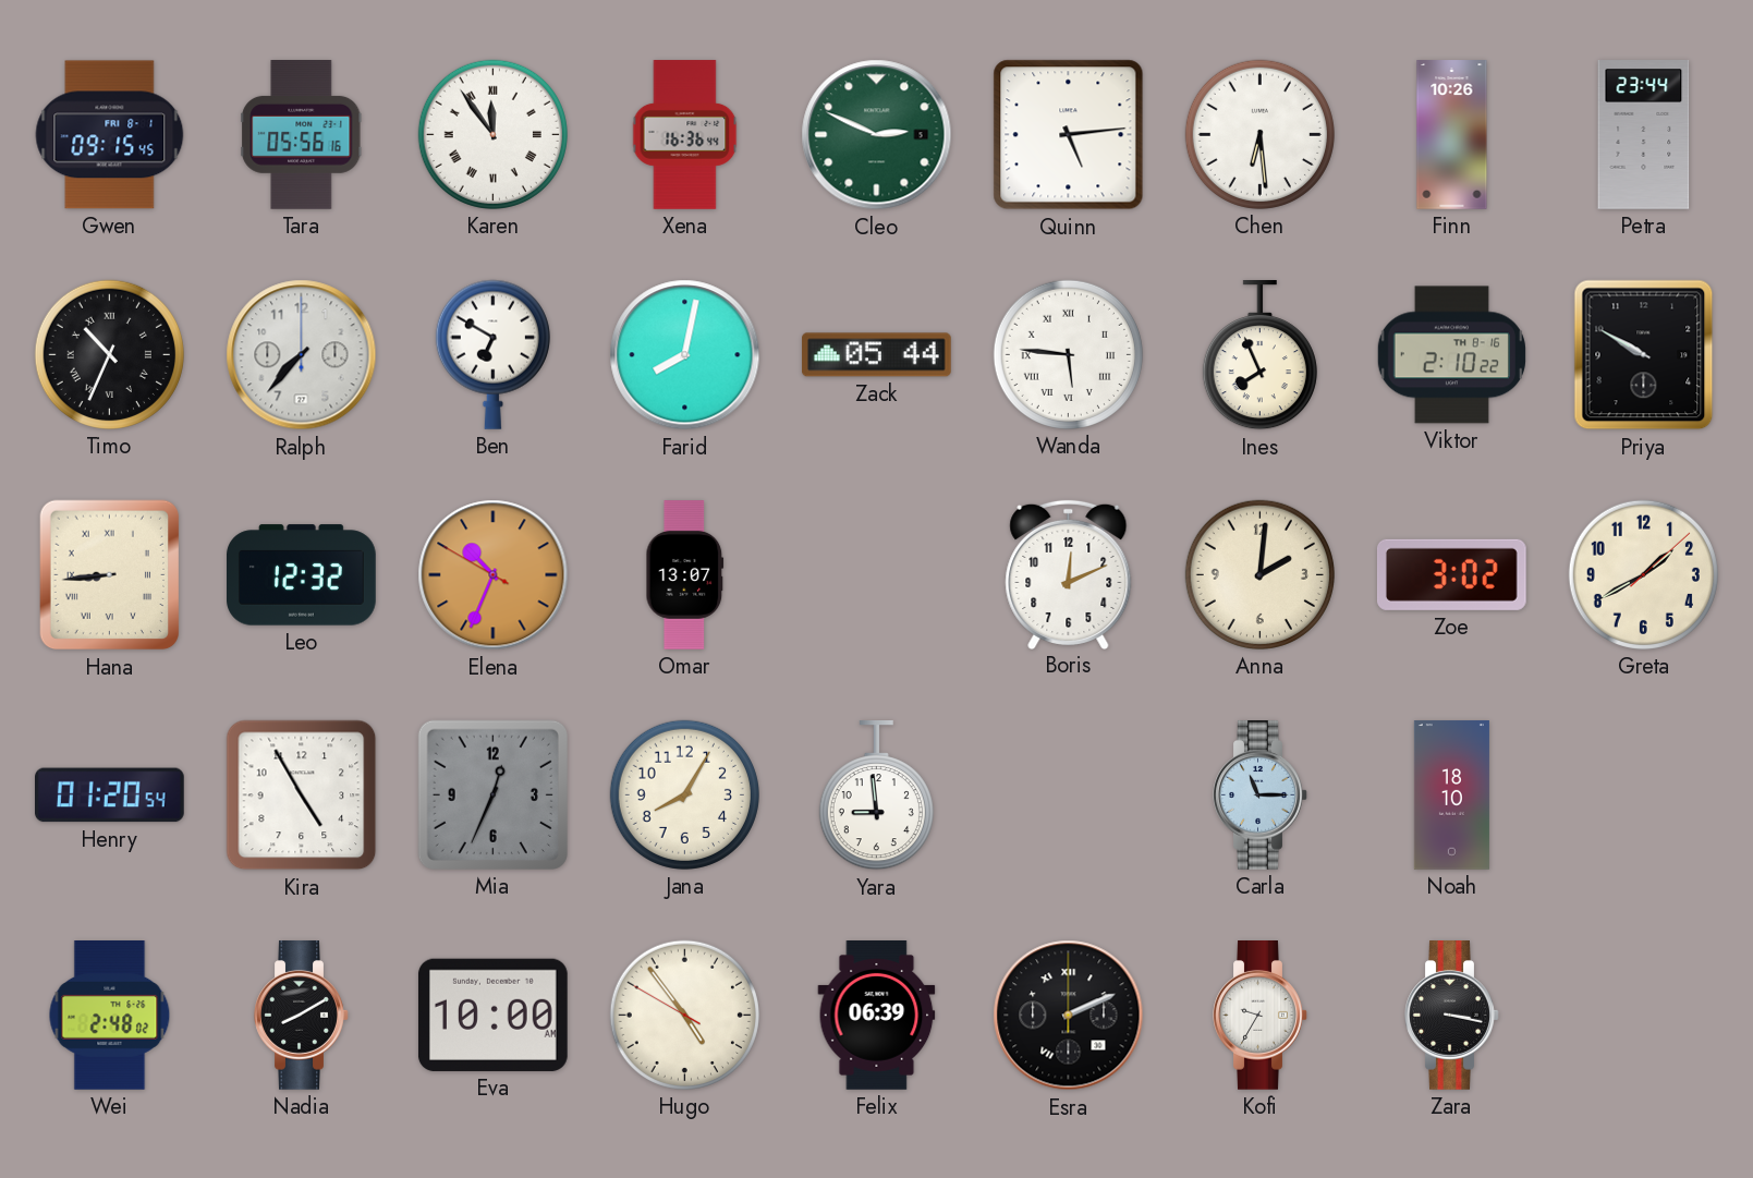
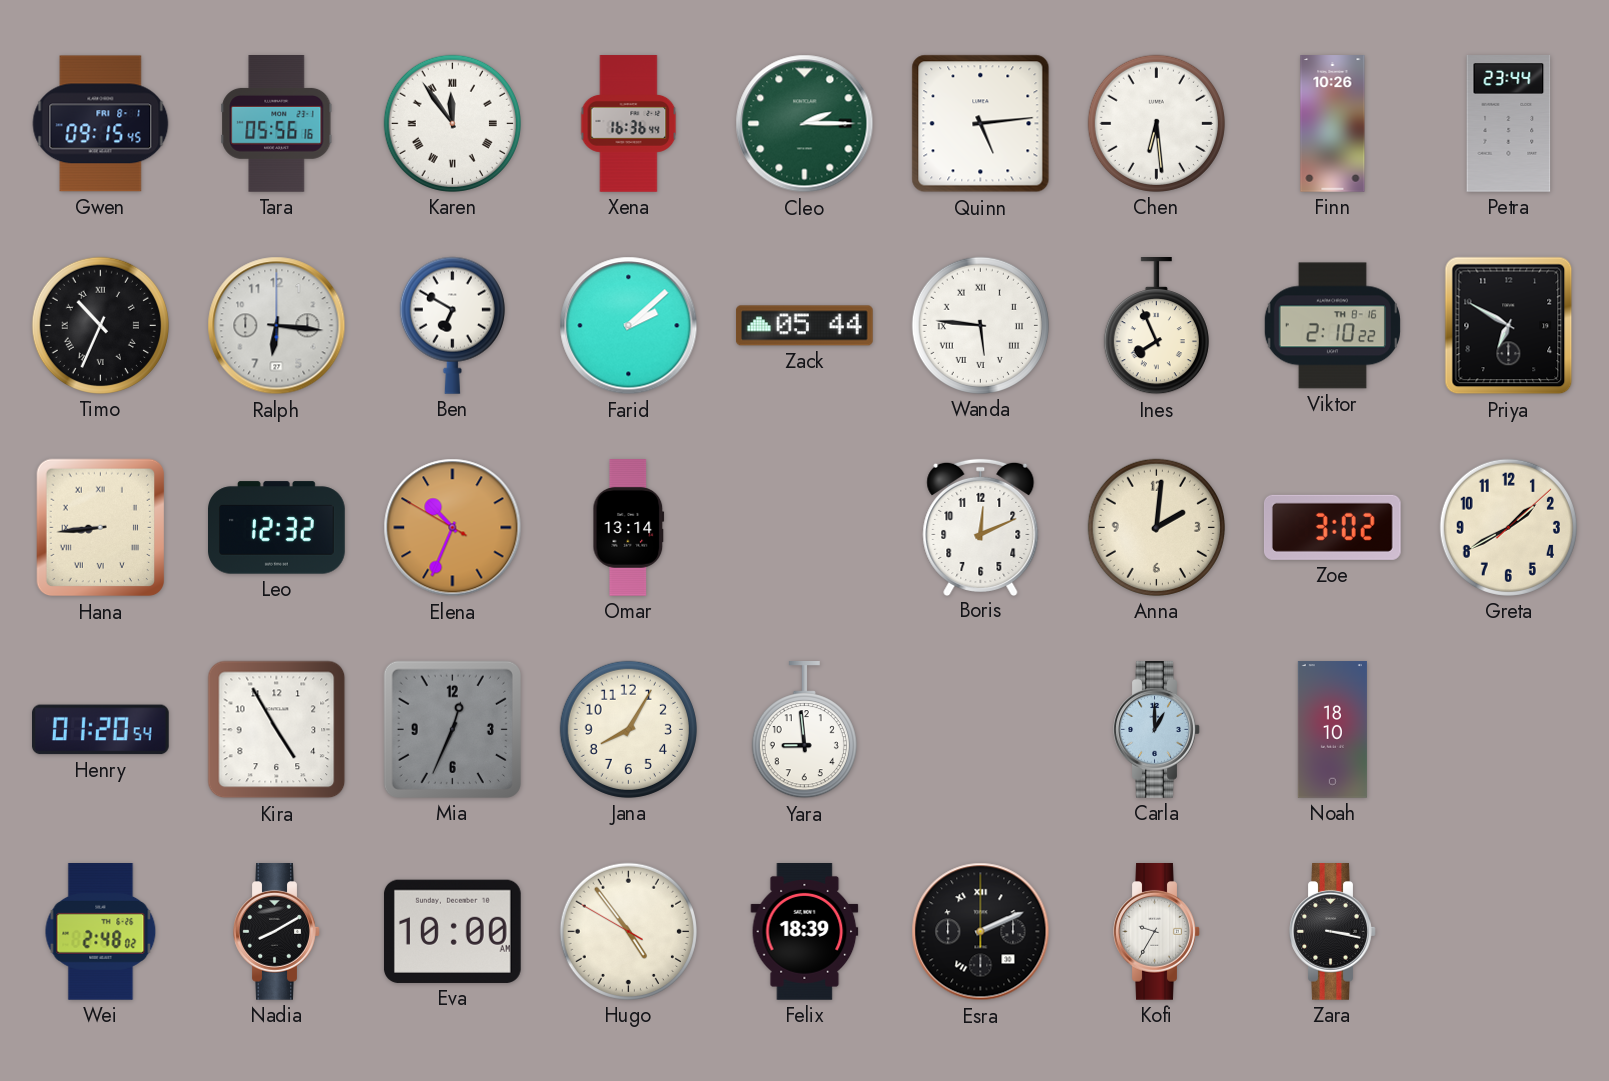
Cleo: 2:49 -> 2:15
Ralph: 7:37 -> 6:16
Farid: 8:02 -> 2:08
Priya: 9:50 -> 6:50
Omar: 13:07 -> 13:14
Carla: 11:15 -> 1:00
Felix: 06:39 -> 18:39
